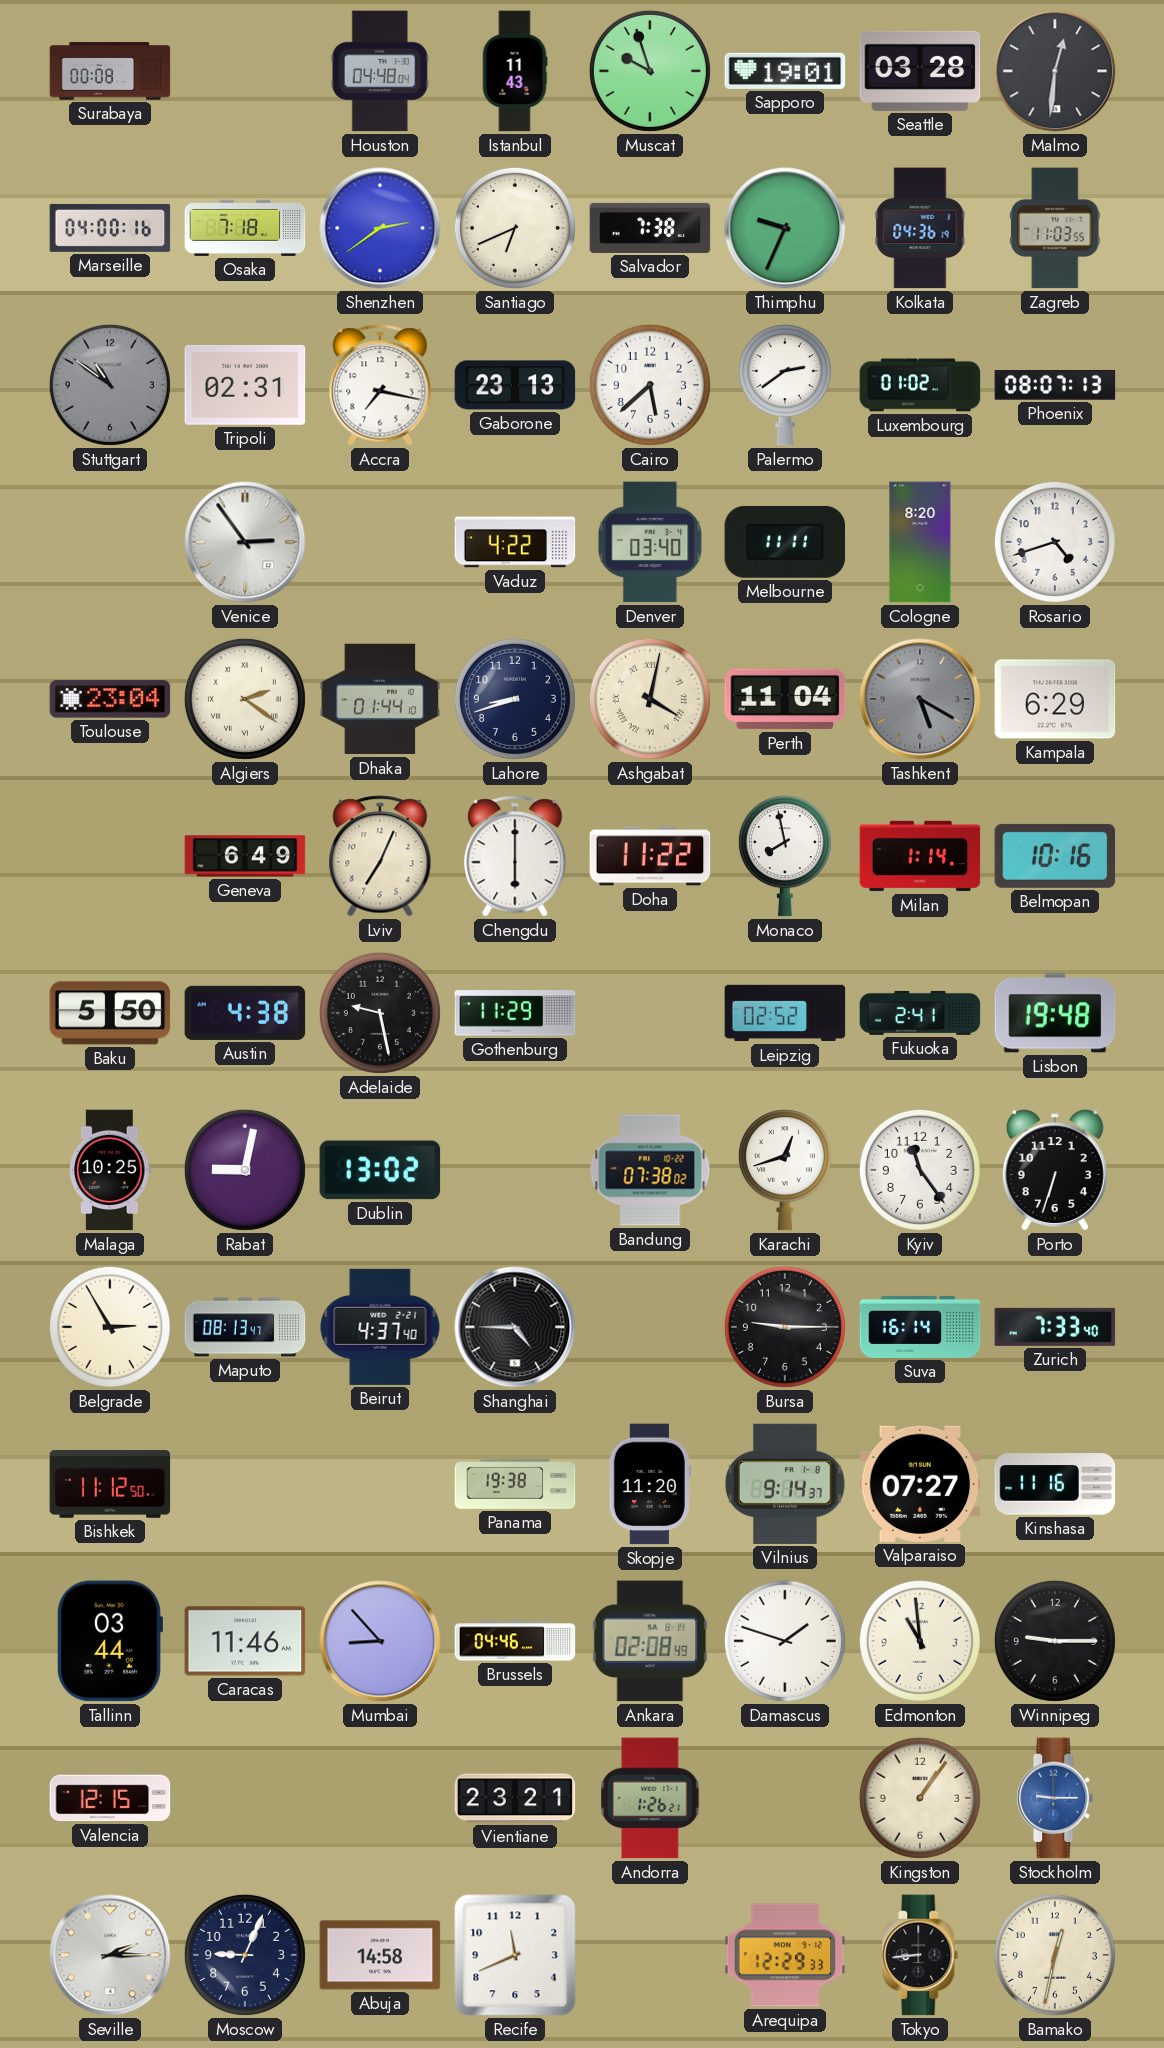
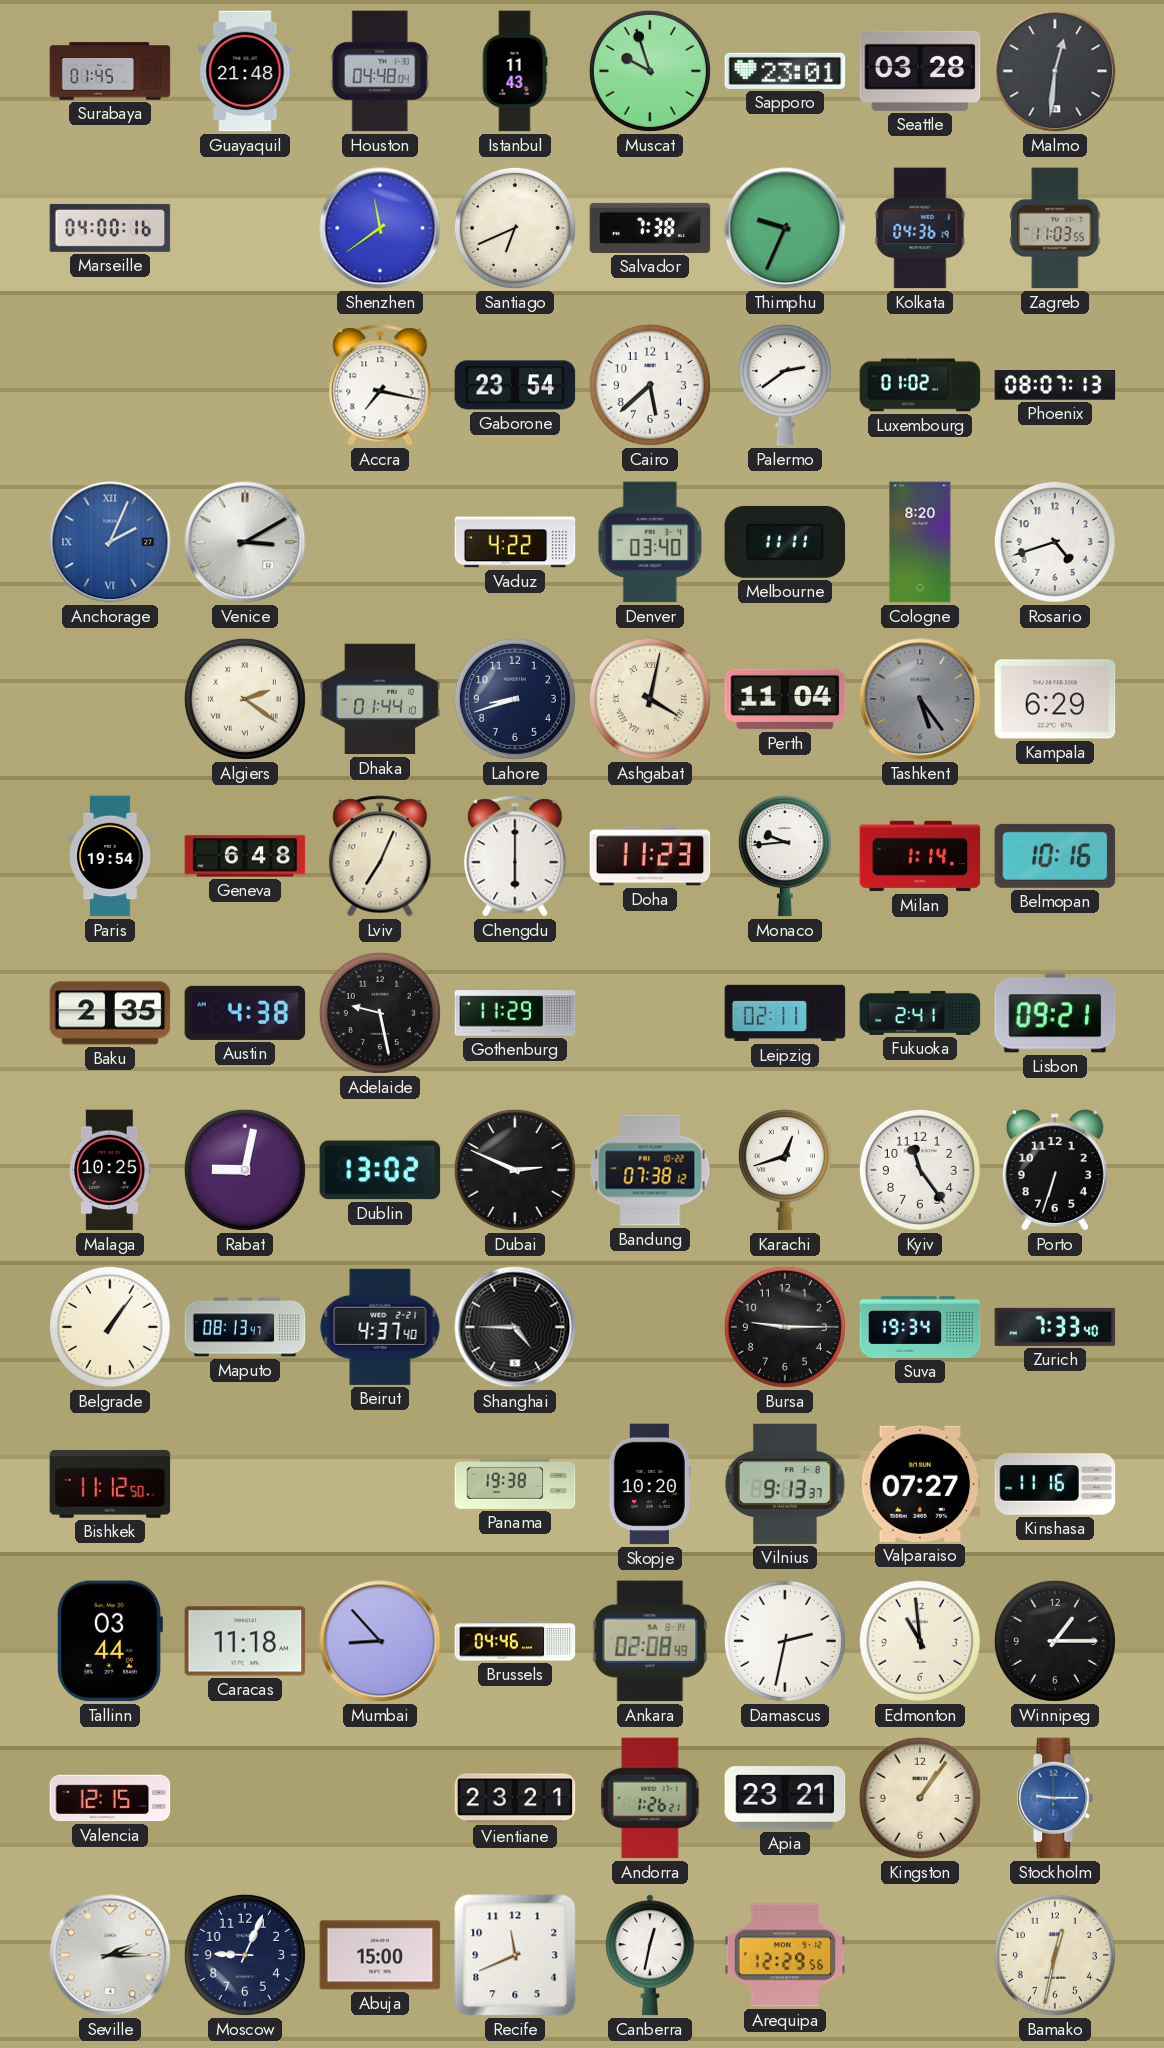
Surabaya: 00:08 -> 01:45
Guayaquil: none -> 21:48
Sapporo: 19:01 -> 23:01
Osaka: 7:18 -> none
Shenzhen: 2:39 -> 11:39
Stuttgart: 10:51 -> none
Tripoli: 02:31 -> none
Gaborone: 23:13 -> 23:54
Anchorage: none -> 2:04
Venice: 2:54 -> 3:10
Toulouse: 23:04 -> none
Tashkent: 5:20 -> 5:24
Paris: none -> 19:54
Geneva: 6:49 -> 6:48
Doha: 11:22 -> 11:23
Monaco: 7:58 -> 9:44
Baku: 5:50 -> 2:35
Leipzig: 02:52 -> 02:11
Lisbon: 19:48 -> 09:21
Dubai: none -> 2:49
Bandung: 07:38:02 -> 07:38:12
Belgrade: 2:55 -> 1:06
Suva: 16:14 -> 19:34
Skopje: 11:20 -> 10:20
Vilnius: 9:14 -> 9:13
Caracas: 11:46 -> 11:18
Damascus: 1:48 -> 2:32
Winnipeg: 9:15 -> 1:15
Apia: none -> 23:21
Abuja: 14:58 -> 15:00
Canberra: none -> 12:32
Arequipa: 12:29:33 -> 12:29:56
Tokyo: 8:44 -> none
